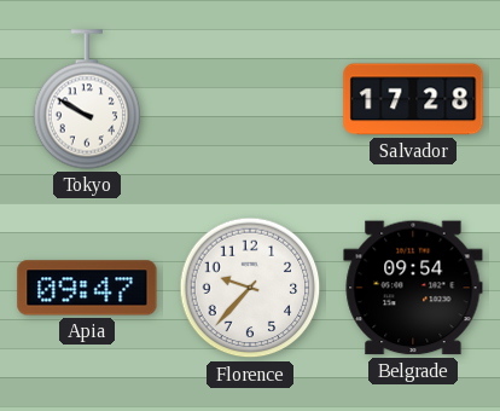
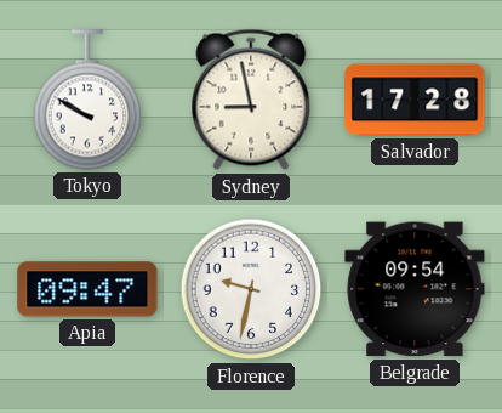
Sydney: none -> 8:58
Florence: 9:37 -> 9:32
